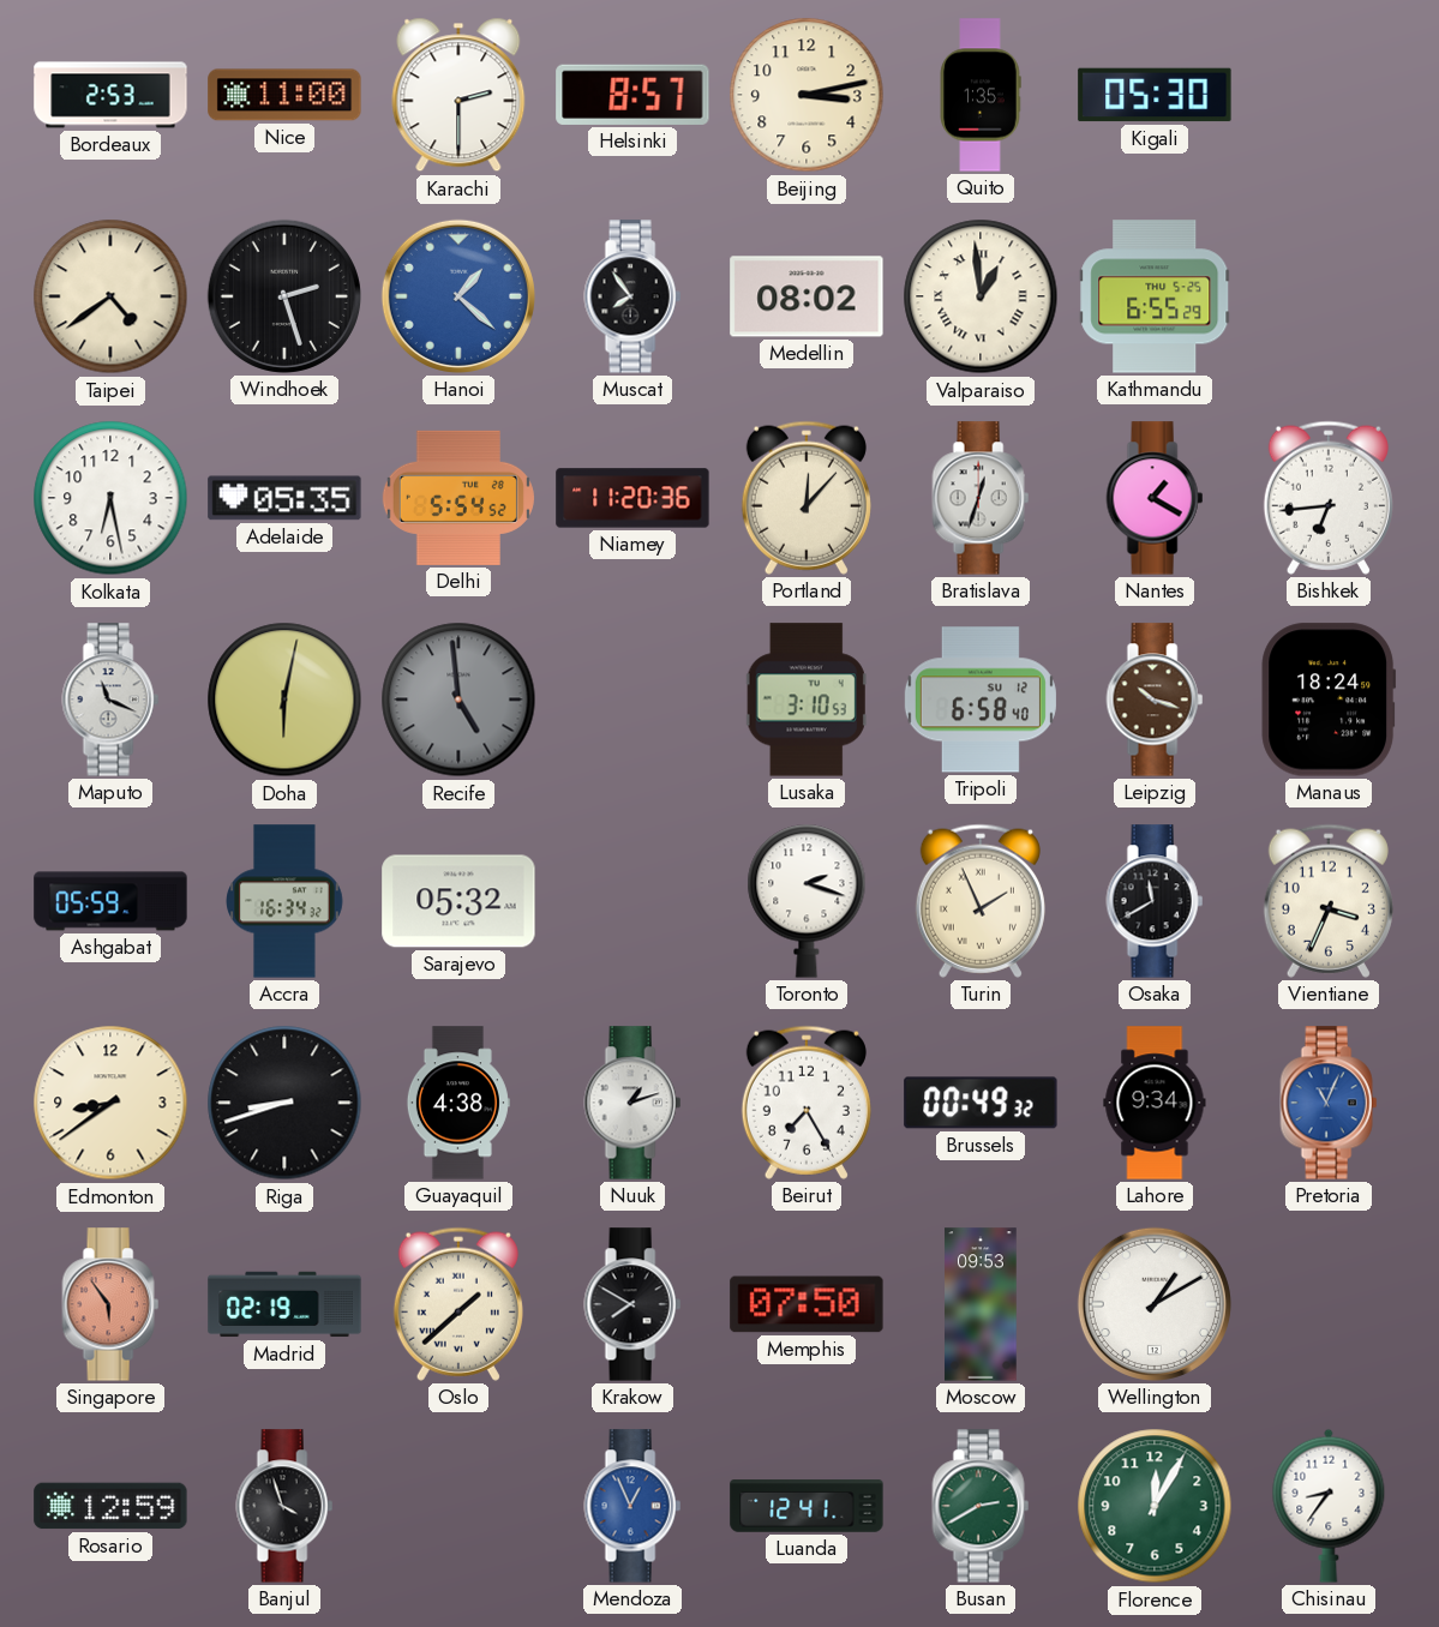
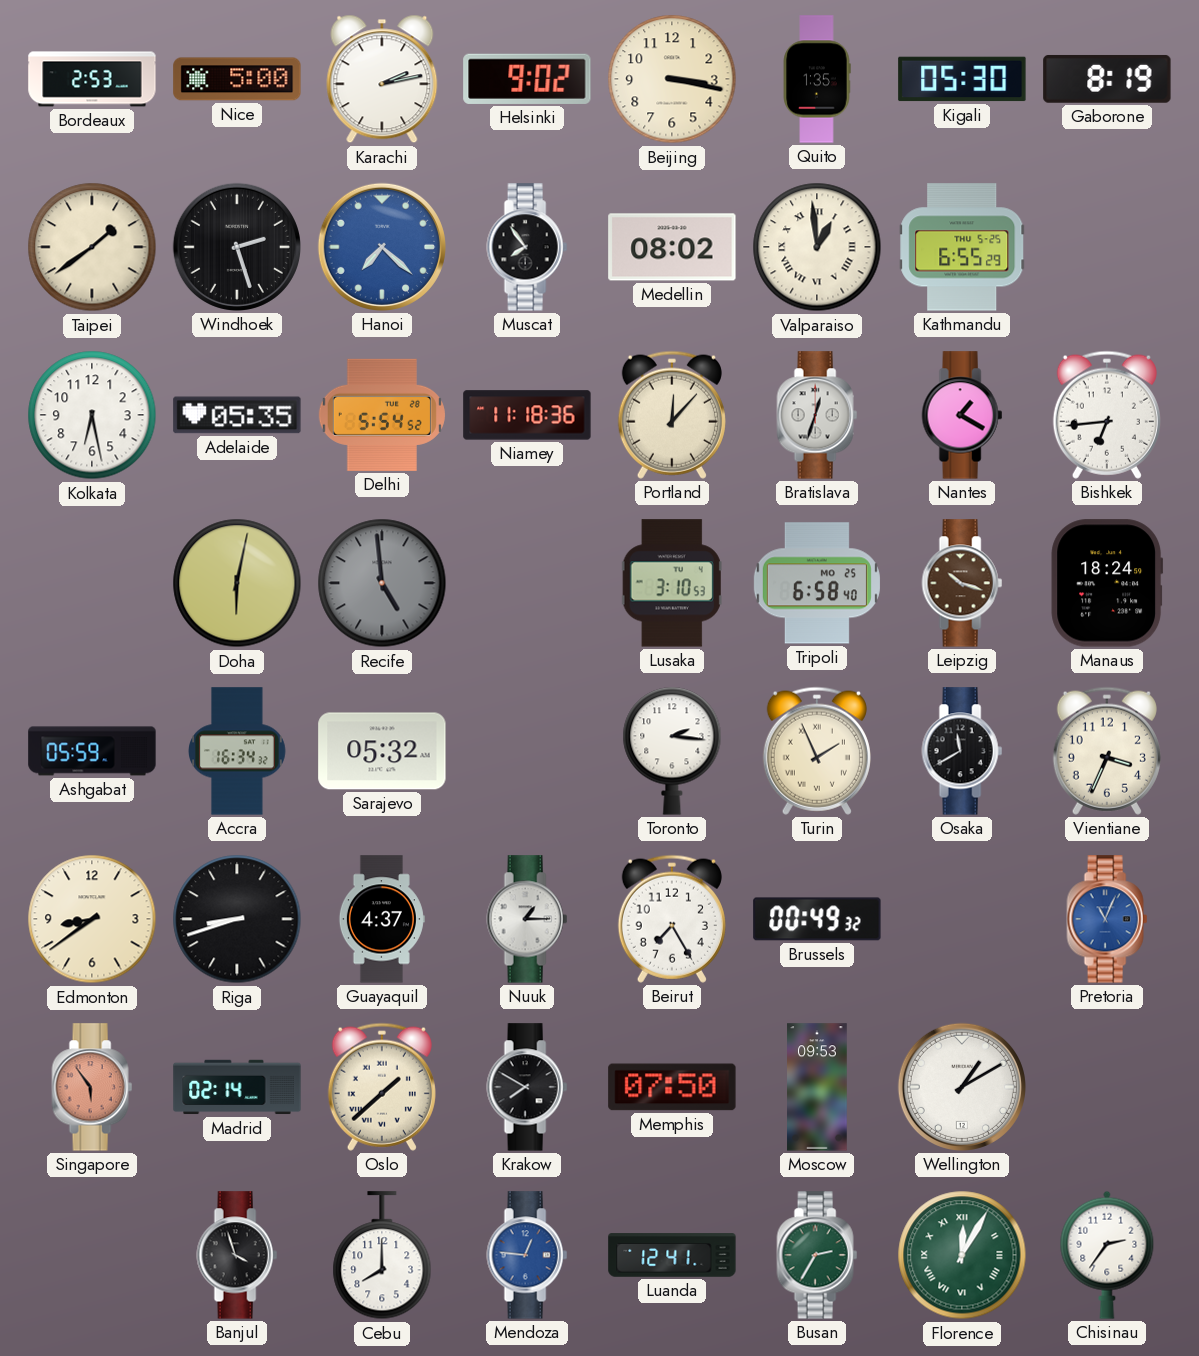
Nice: 11:00 -> 5:00
Karachi: 2:30 -> 2:13
Helsinki: 8:57 -> 9:02
Beijing: 3:13 -> 3:17
Gaborone: none -> 8:19
Taipei: 4:39 -> 1:39
Hanoi: 1:22 -> 7:22
Niamey: 11:20 -> 11:18
Maputo: 11:19 -> none
Tripoli date: SU 12 -> MO 25
Toronto: 2:18 -> 2:16
Guayaquil: 4:38 -> 4:37
Nuuk: 1:12 -> 1:15
Lahore: 9:34 -> none
Madrid: 02:19 -> 02:14
Rosario: 12:59 -> none
Cebu: none -> 8:00
Mendoza: 12:56 -> 12:46
Busan: 2:40 -> 2:35
Florence numerals: Arabic -> Roman
Chisinau: 8:36 -> 2:36
